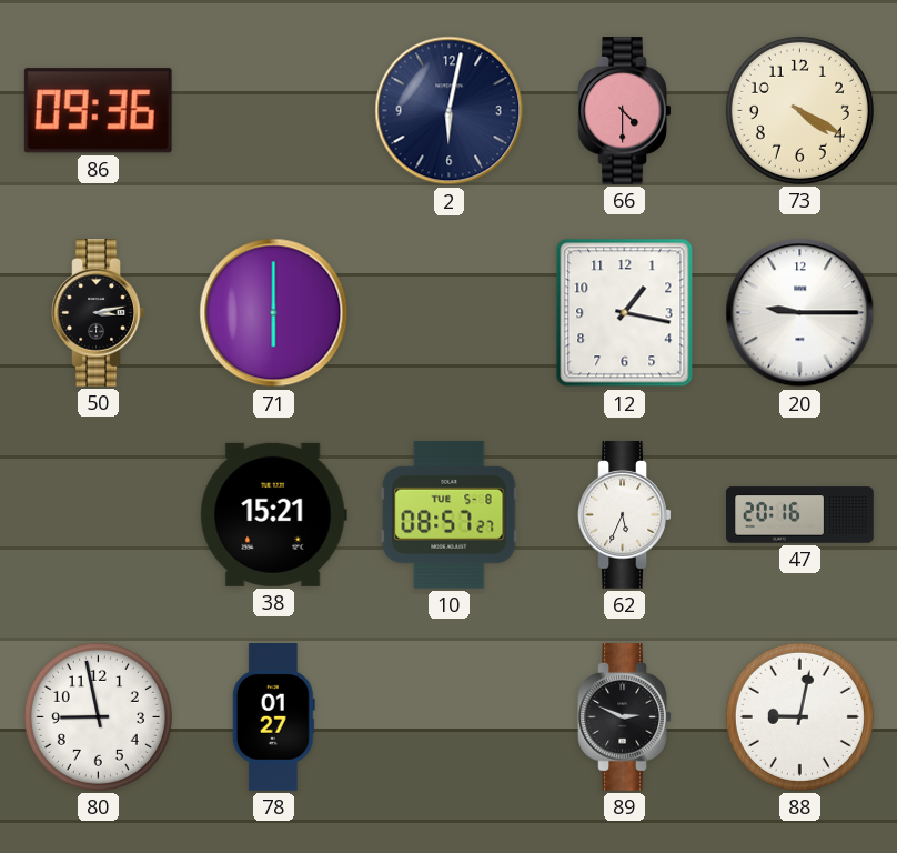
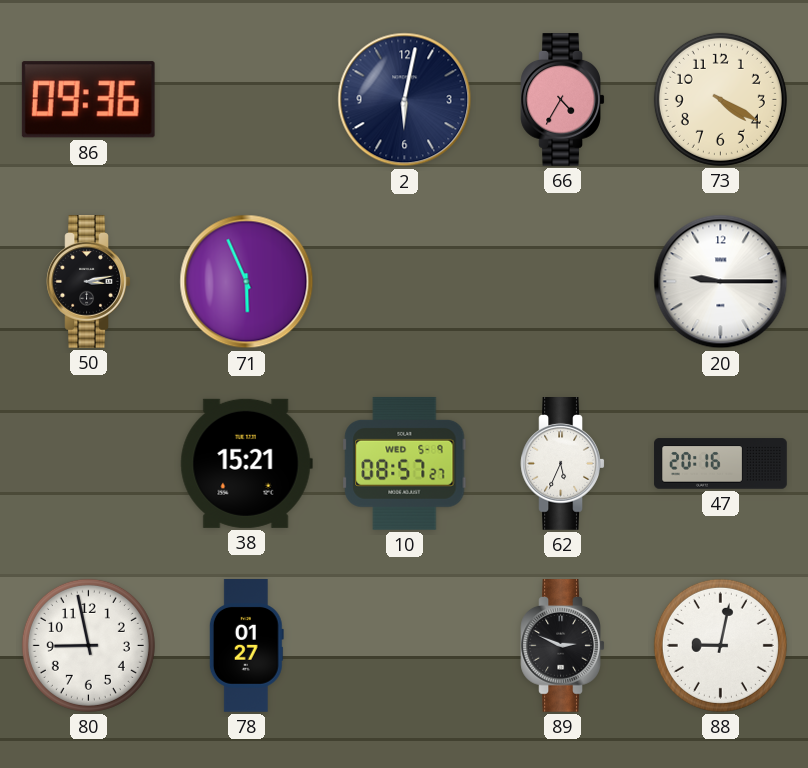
66: 4:30 -> 4:35
71: 6:00 -> 5:56
12: 1:17 -> none
10 date: TUE 5-8 -> WED 5-9
